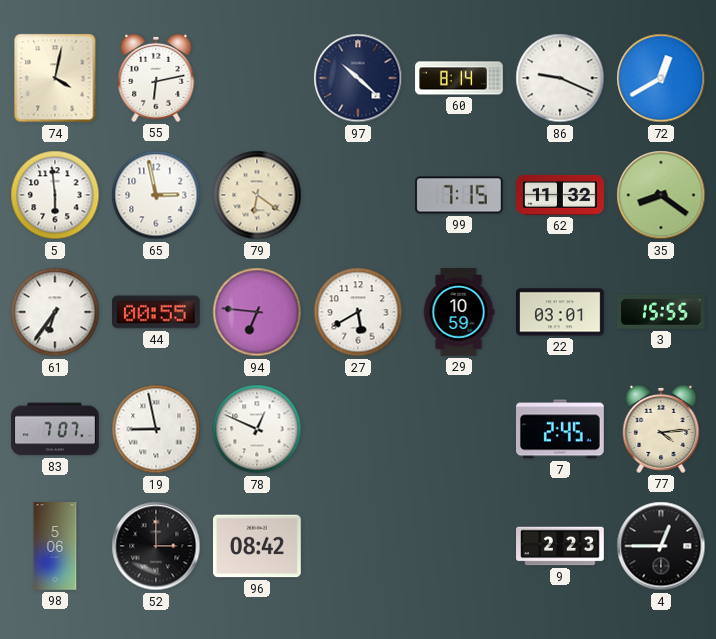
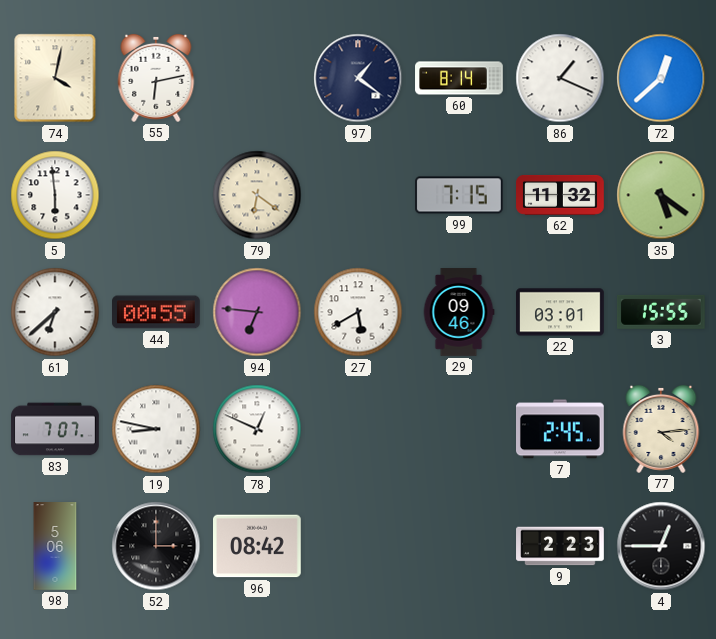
97: 10:22 -> 1:21
86: 9:19 -> 1:19
72: 12:40 -> 12:38
65: 2:58 -> none
35: 8:21 -> 5:21
61: 6:36 -> 6:38
29: 10:59 -> 09:46
19: 8:58 -> 8:47
